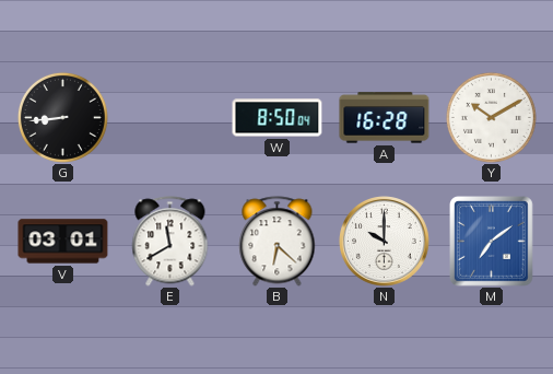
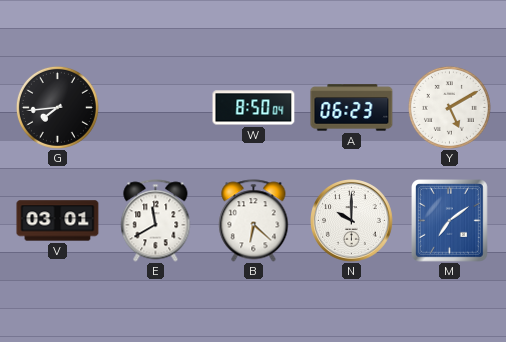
G: 8:44 -> 7:44
A: 16:28 -> 06:23
Y: 10:10 -> 5:10
